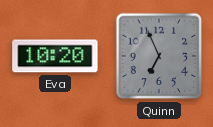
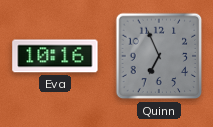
Eva: 10:20 -> 10:16
